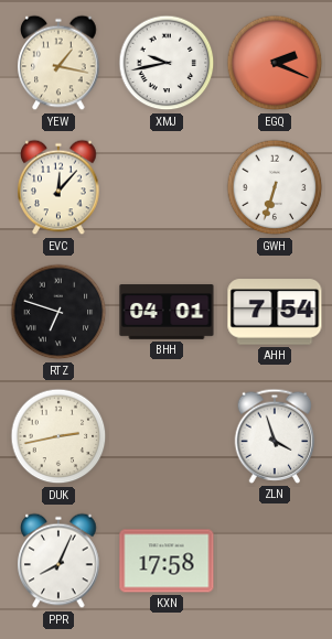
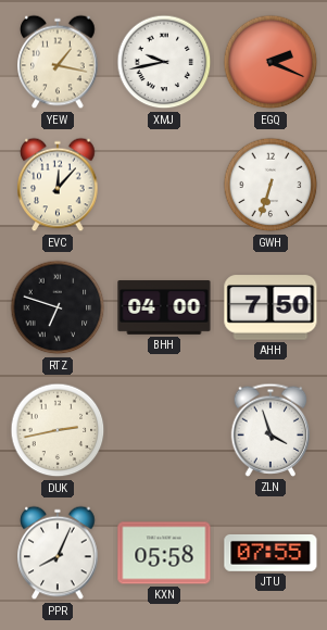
BHH: 04:01 -> 04:00
AHH: 7:54 -> 7:50
KXN: 17:58 -> 05:58
JTU: none -> 07:55
